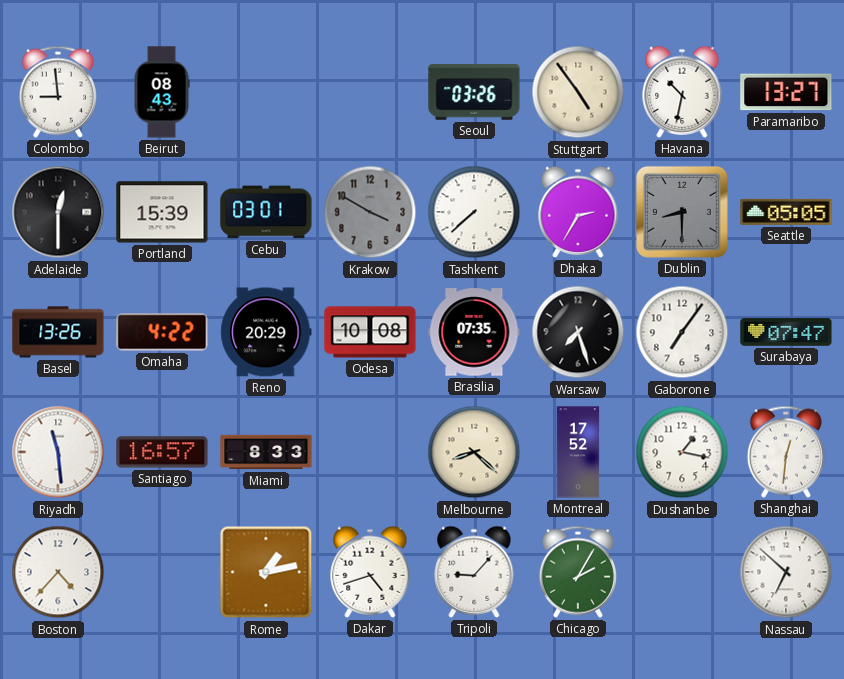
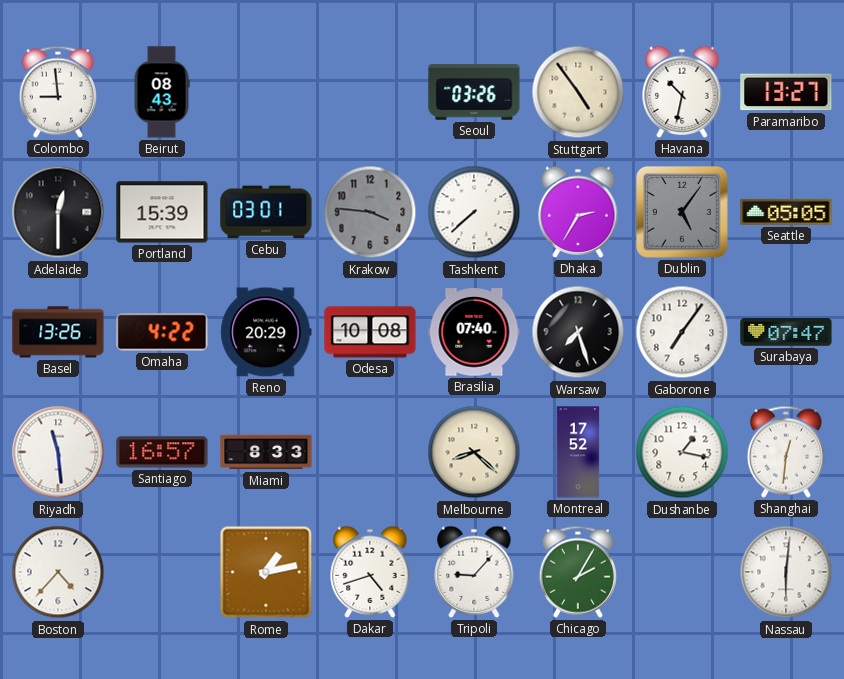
Krakow: 3:50 -> 3:46
Dublin: 8:30 -> 5:06
Brasilia: 07:35 -> 07:40
Nassau: 6:52 -> 6:01
